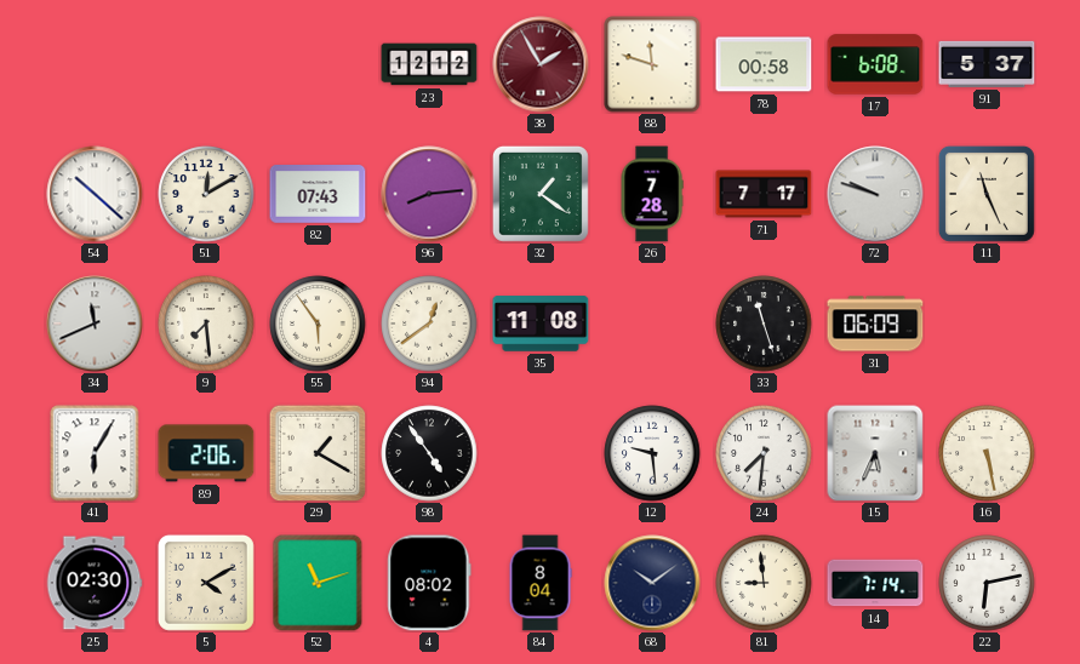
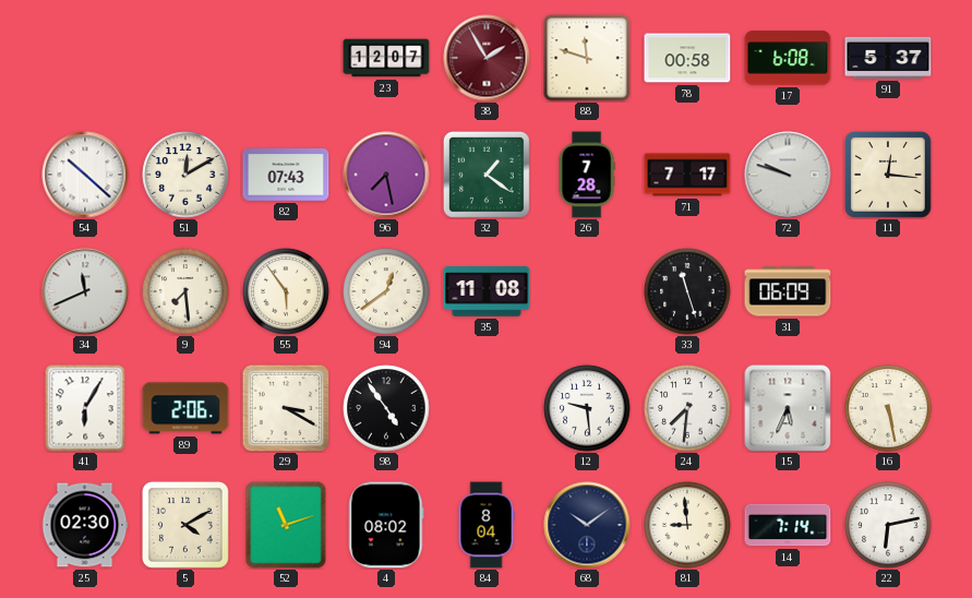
23: 12:12 -> 12:07
96: 8:14 -> 7:28
11: 11:26 -> 12:16
29: 1:20 -> 3:20
